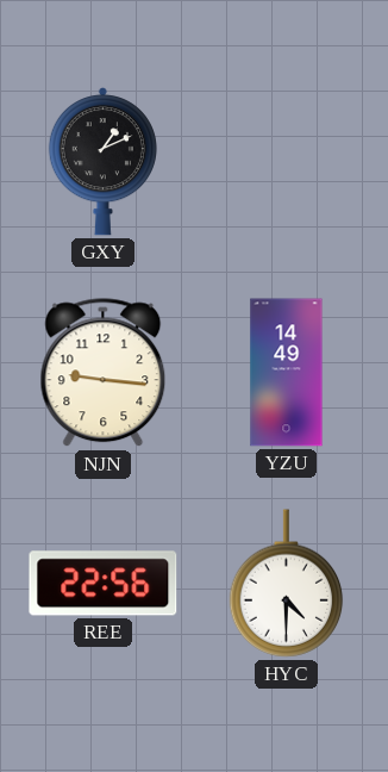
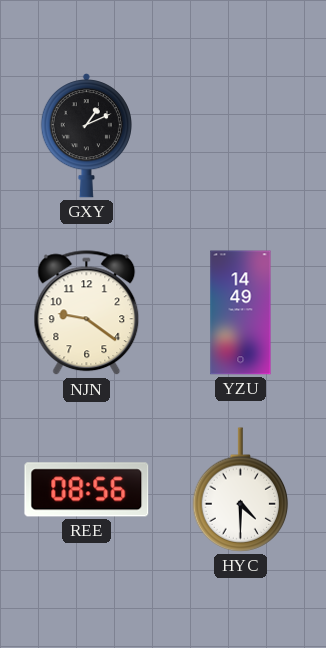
NJN: 9:16 -> 9:21
REE: 22:56 -> 08:56
